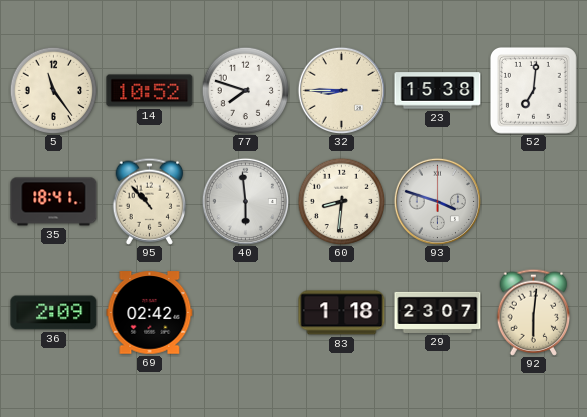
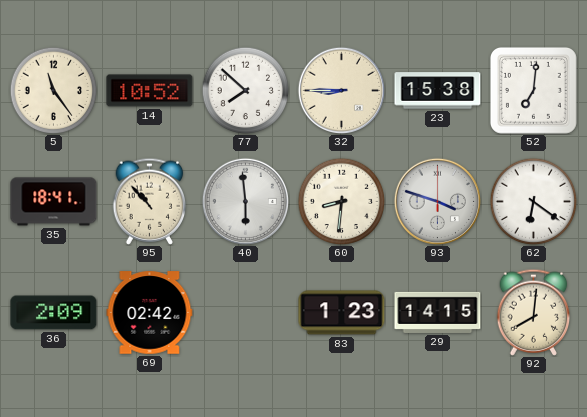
77: 7:48 -> 7:52
62: none -> 6:21
83: 1:18 -> 1:23
29: 23:07 -> 14:15
92: 6:01 -> 8:01
